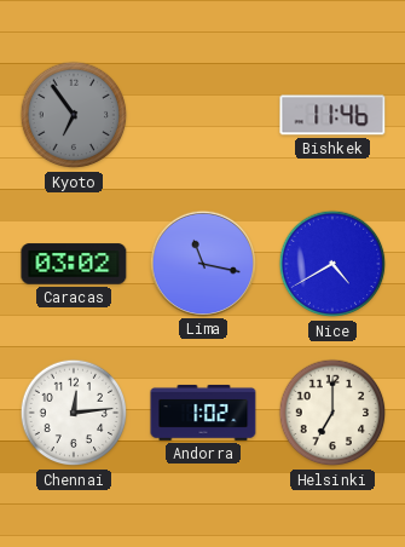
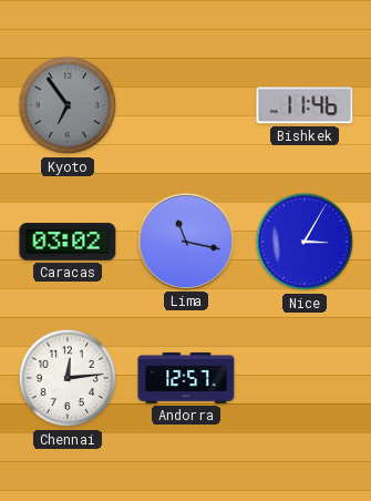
Nice: 4:40 -> 3:05
Andorra: 1:02 -> 12:57
Helsinki: 7:00 -> none
